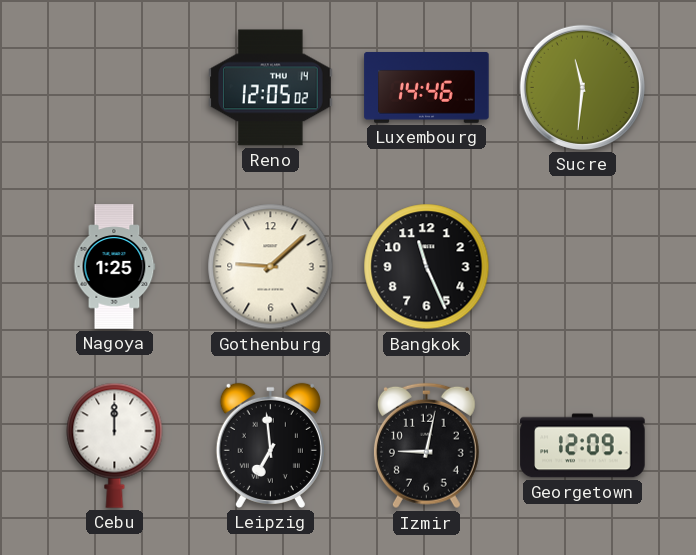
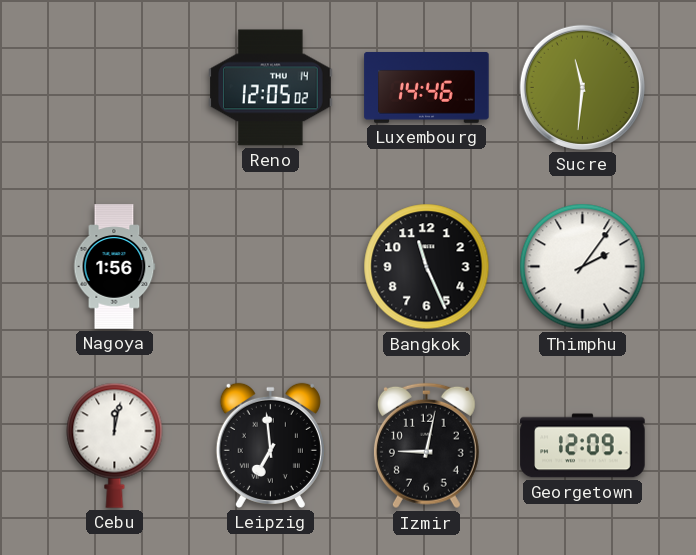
Nagoya: 1:25 -> 1:56
Gothenburg: 9:08 -> none
Thimphu: none -> 2:06
Cebu: 12:00 -> 12:02
